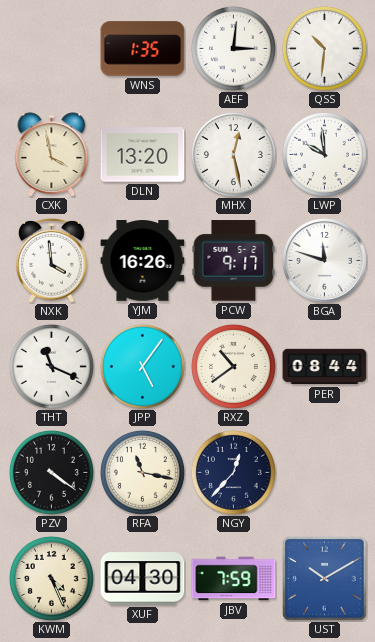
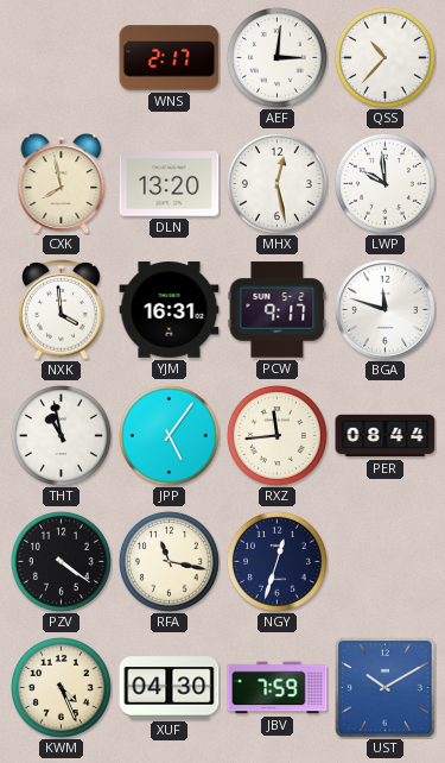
WNS: 1:35 -> 2:17
QSS: 10:31 -> 10:37
CXK: 3:58 -> 7:58
YJM: 16:26 -> 16:31
THT: 11:19 -> 10:58
RXZ: 10:39 -> 11:44
NGY: 12:37 -> 12:33
